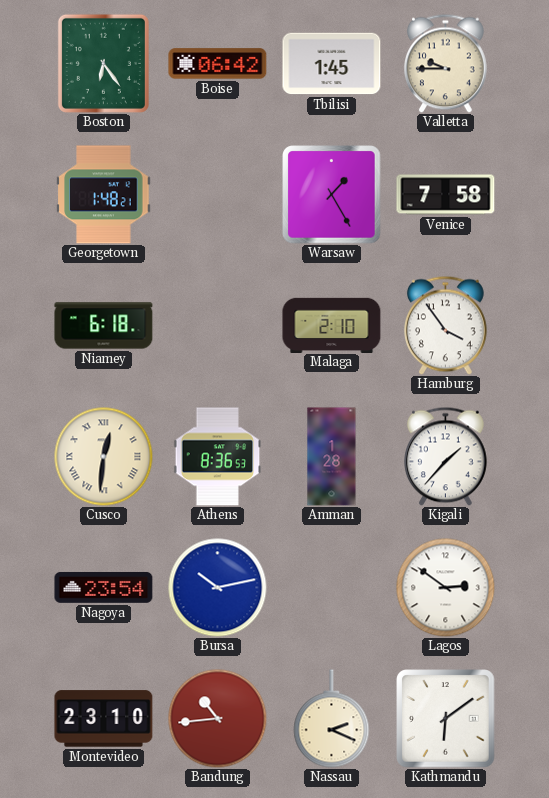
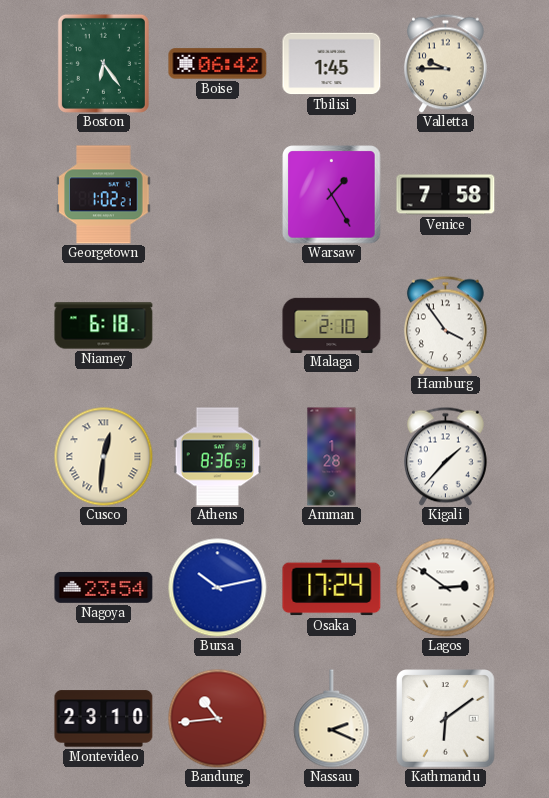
Georgetown: 1:48 -> 1:02
Osaka: none -> 17:24
